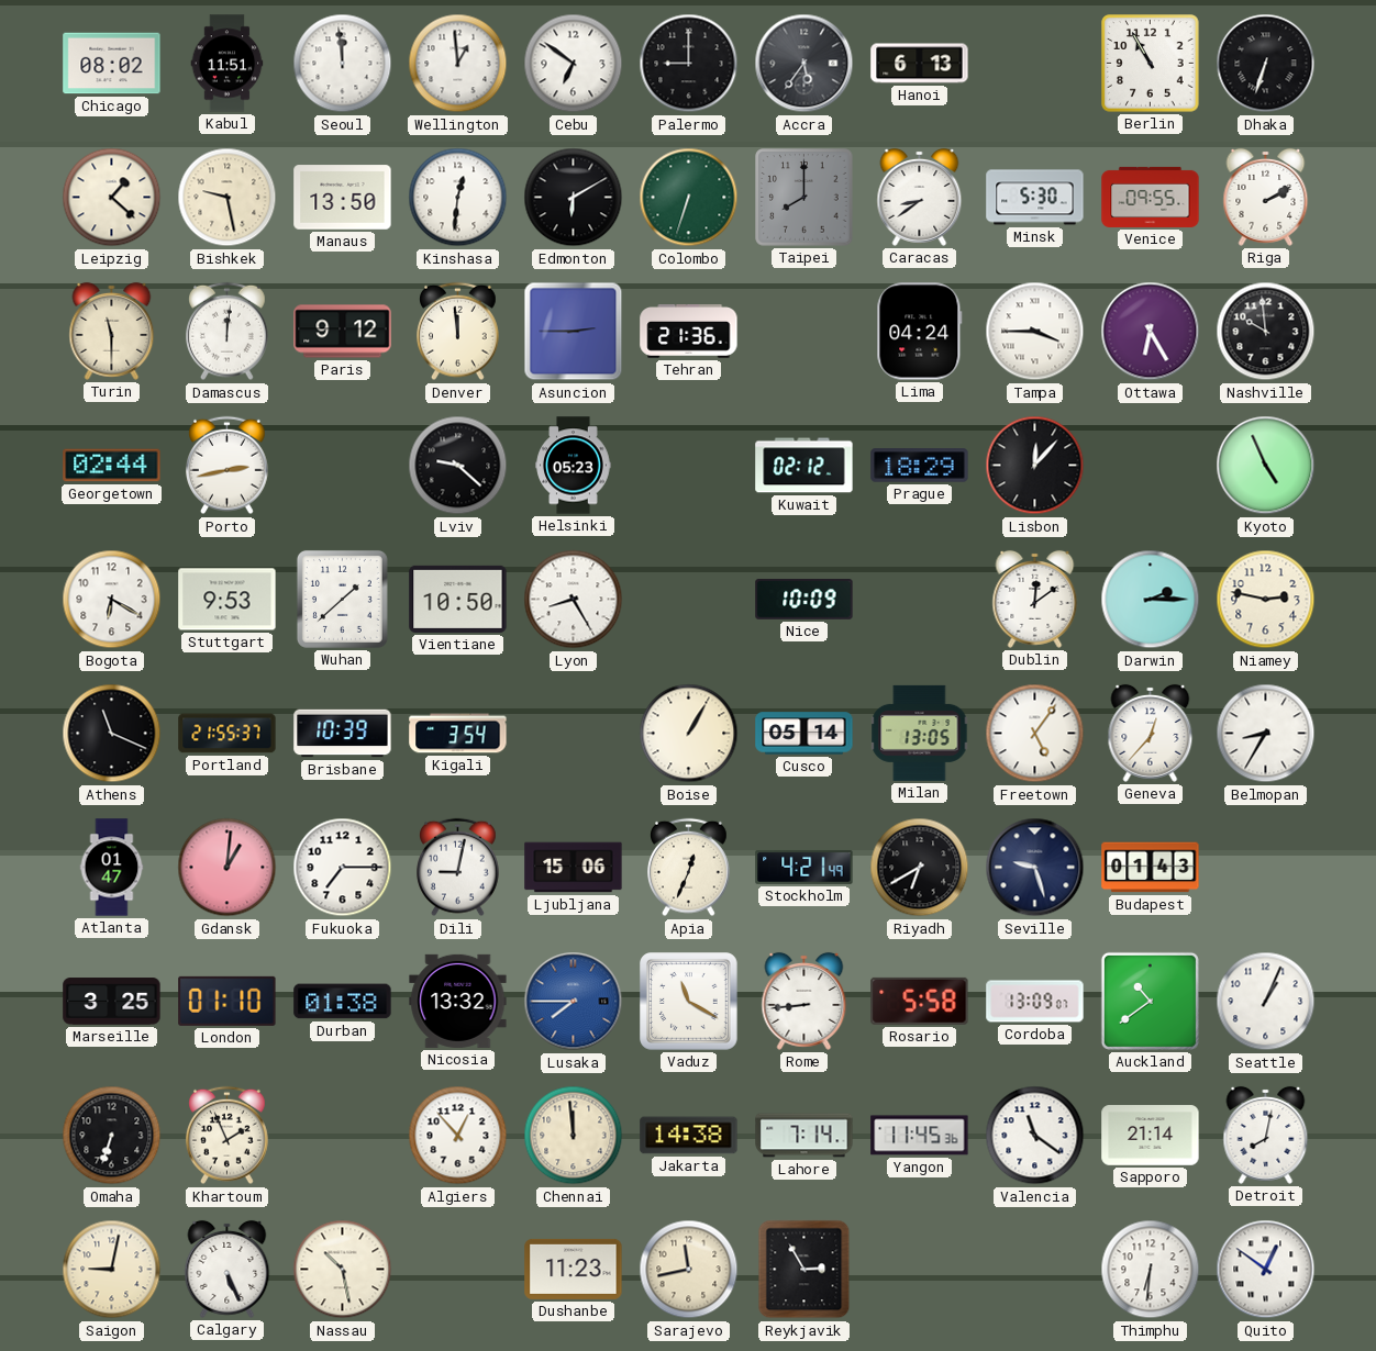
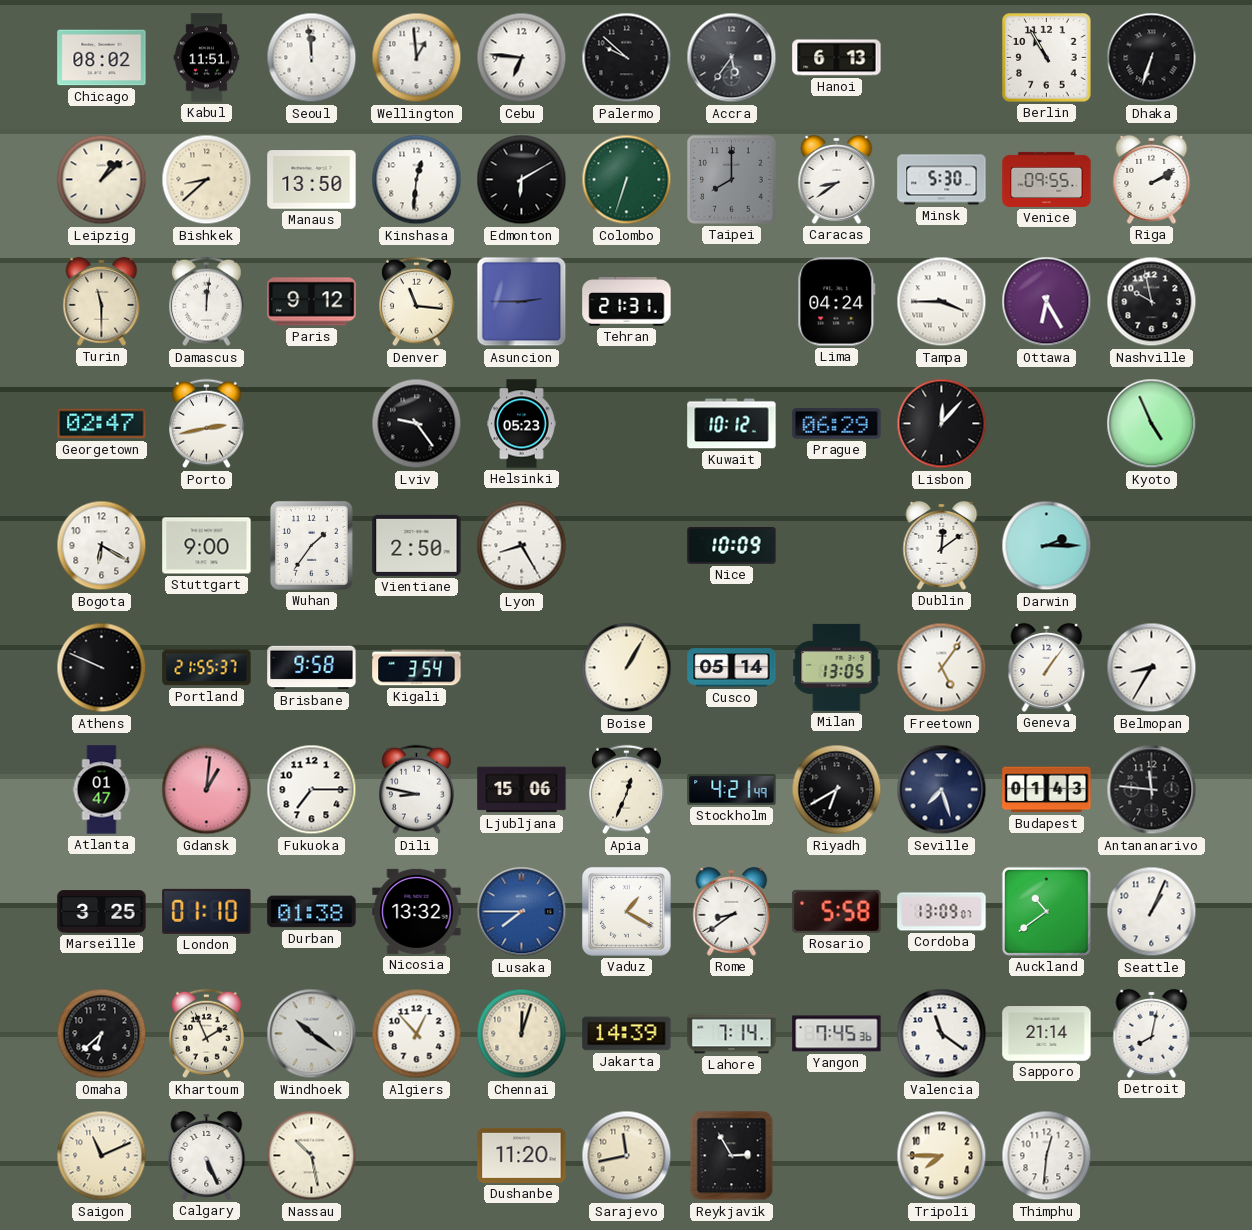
Cebu: 6:51 -> 6:46
Palermo: 9:00 -> 9:52
Leipzig: 1:22 -> 1:08
Bishkek: 9:28 -> 8:38
Denver: 11:59 -> 11:16
Tehran: 21:36 -> 21:31
Nashville: 9:59 -> 9:58
Georgetown: 02:44 -> 02:47
Lviv: 9:22 -> 9:24
Kuwait: 02:12 -> 10:12
Prague: 18:29 -> 06:29
Stuttgart: 9:53 -> 9:00
Wuhan: 1:38 -> 1:36
Vientiane: 10:50 -> 2:50
Niamey: 2:47 -> none
Athens: 11:19 -> 9:49
Brisbane: 10:39 -> 9:58
Geneva: 12:37 -> 1:06
Dili: 9:02 -> 8:47
Seville: 9:27 -> 7:27
Antananarivo: none -> 11:46
Vaduz: 11:20 -> 1:20
Rome: 8:44 -> 8:39
Omaha: 6:33 -> 6:38
Windhoek: none -> 10:21
Chennai: 11:59 -> 12:03
Jakarta: 14:38 -> 14:39
Yangon: 11:45 -> 7:45
Saigon: 9:02 -> 11:11
Dushanbe: 11:23 -> 11:20
Tripoli: none -> 7:45
Thimphu: 6:31 -> 12:31
Quito: 12:51 -> none
